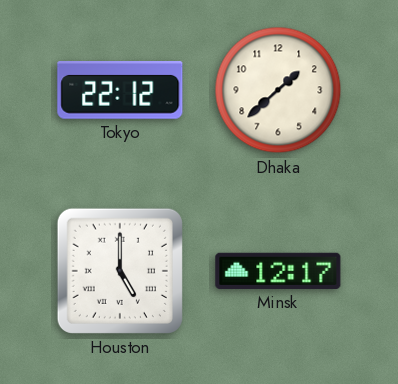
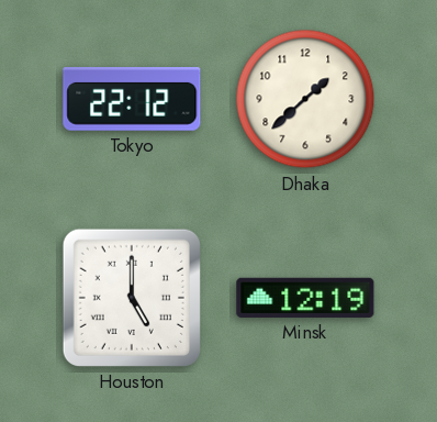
Minsk: 12:17 -> 12:19
